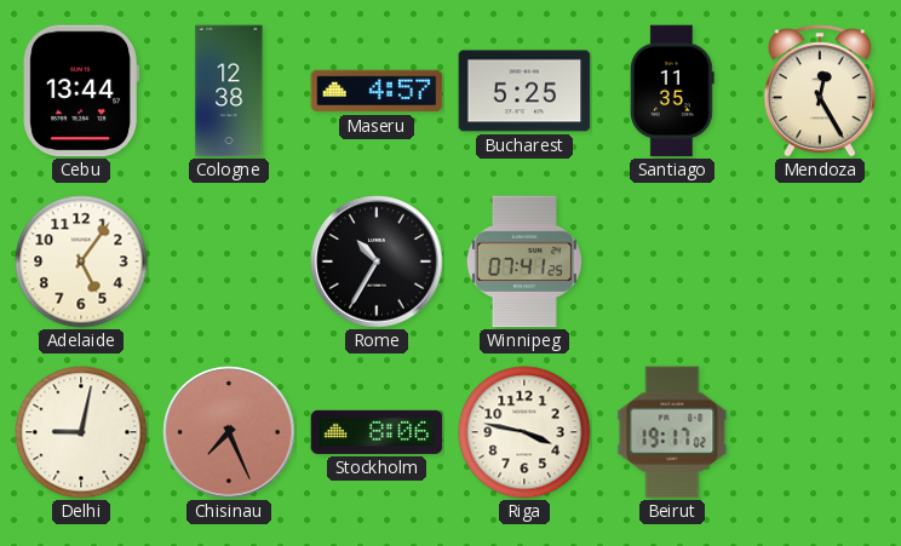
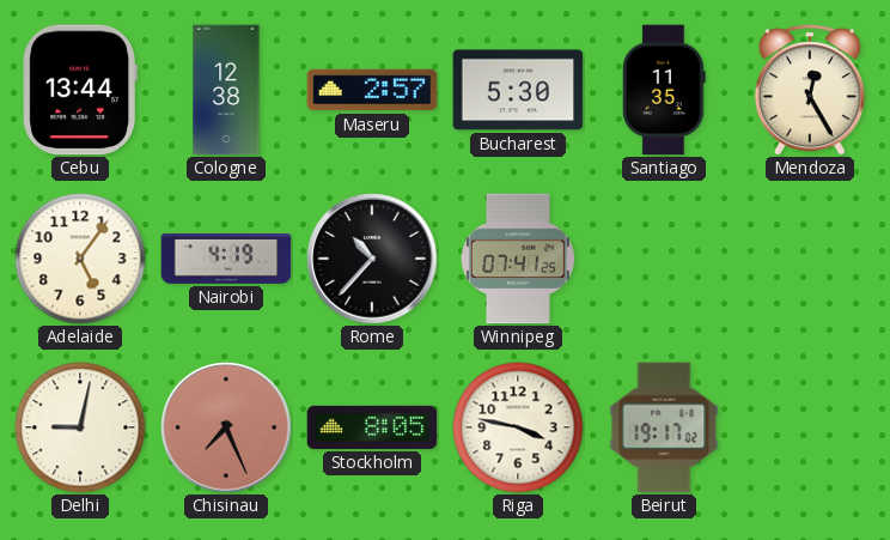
Maseru: 4:57 -> 2:57
Bucharest: 5:25 -> 5:30
Nairobi: none -> 4:19
Rome: 10:35 -> 10:37
Stockholm: 8:06 -> 8:05
